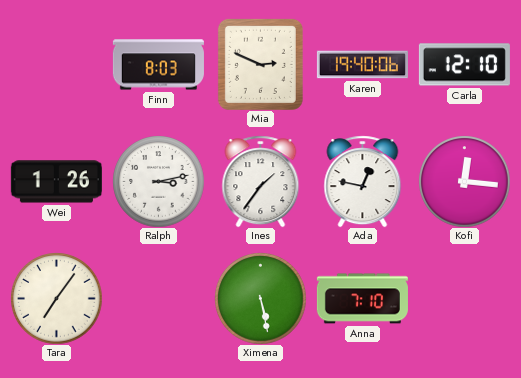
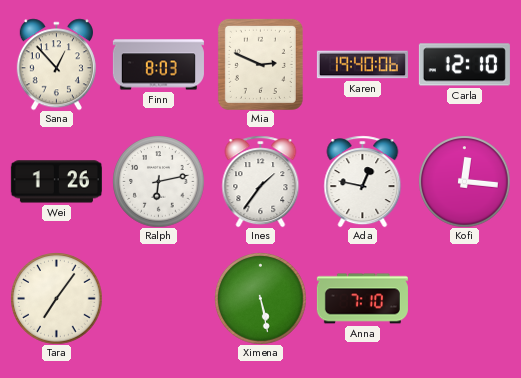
Sana: none -> 12:53
Ralph: 3:13 -> 6:13
